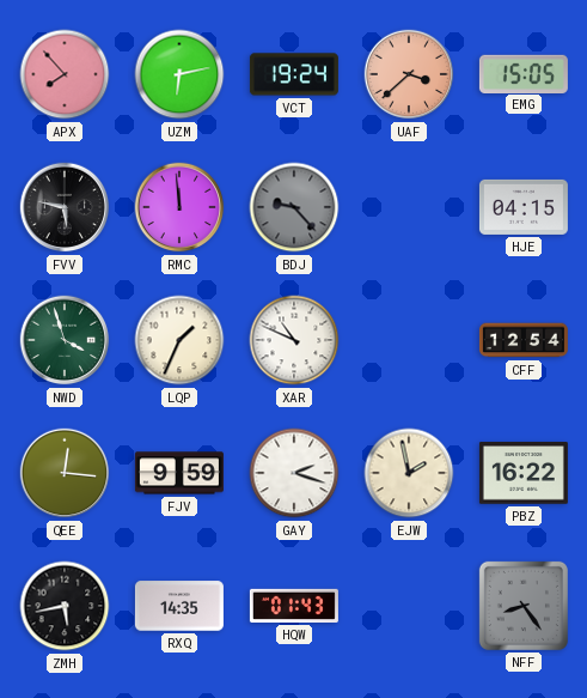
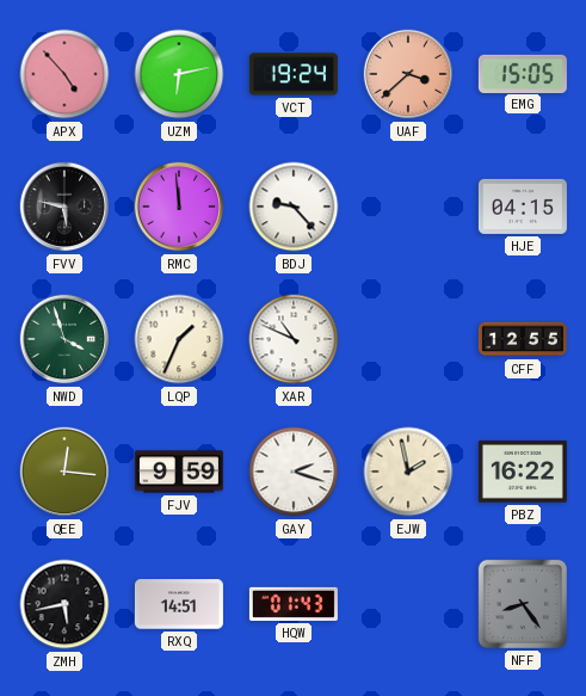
APX: 7:53 -> 4:53
BDJ dial: grey -> white
CFF: 12:54 -> 12:55
RXQ: 14:35 -> 14:51
